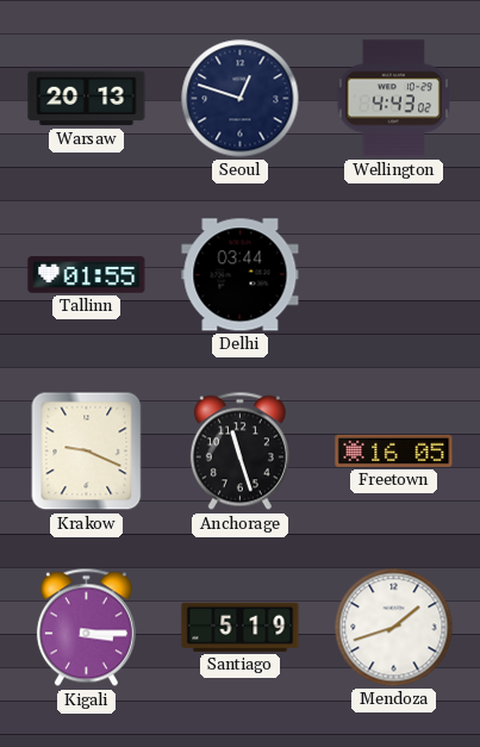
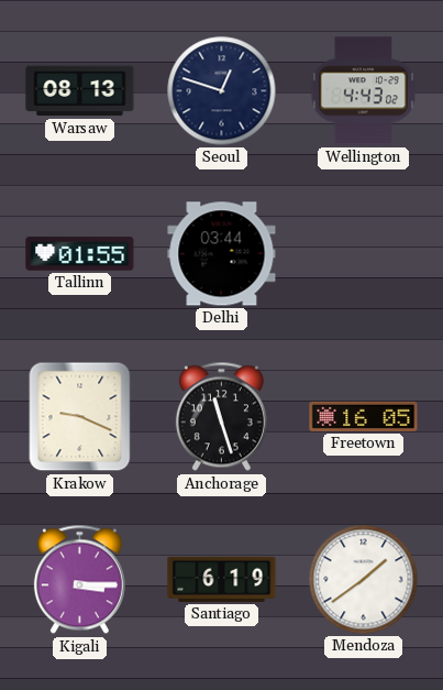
Warsaw: 20:13 -> 08:13
Santiago: 5:19 -> 6:19
Mendoza: 1:42 -> 1:39
